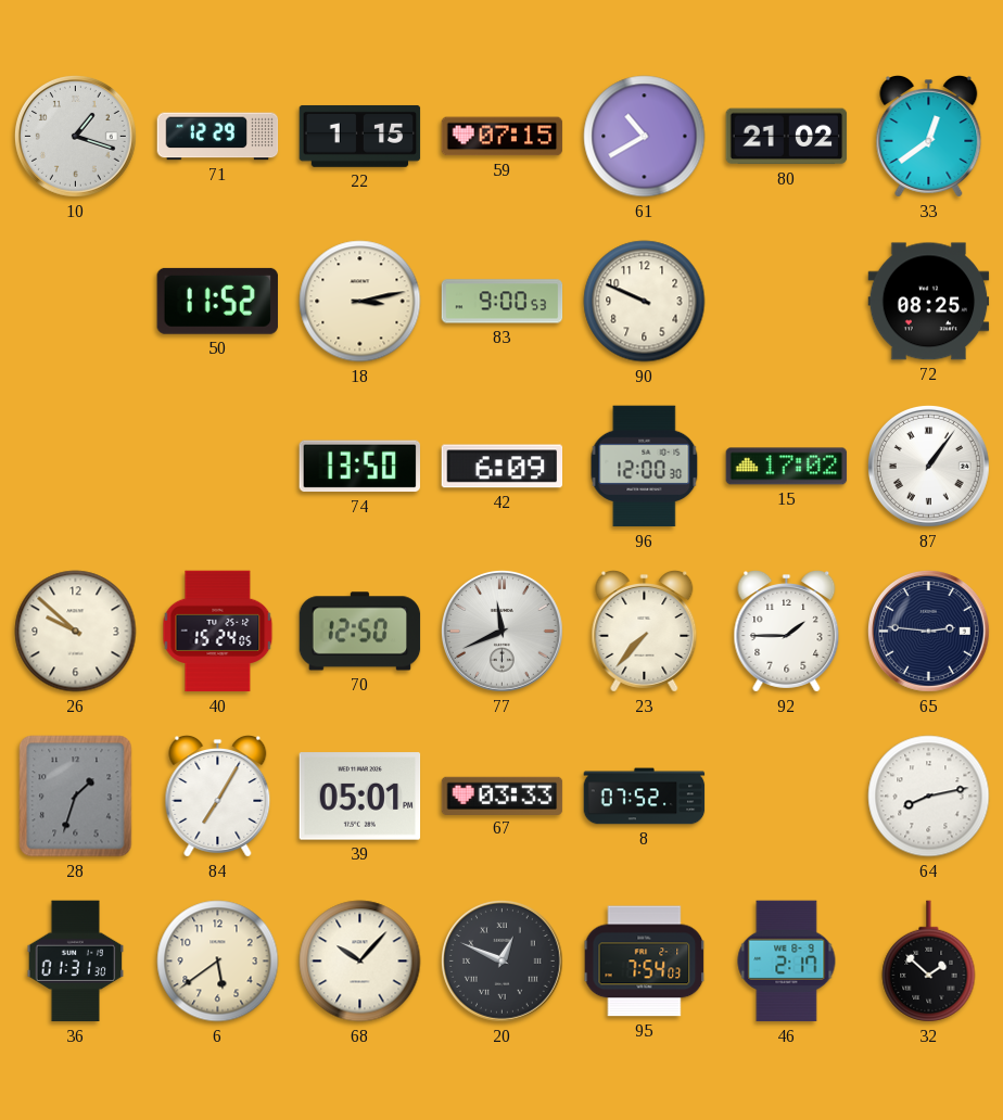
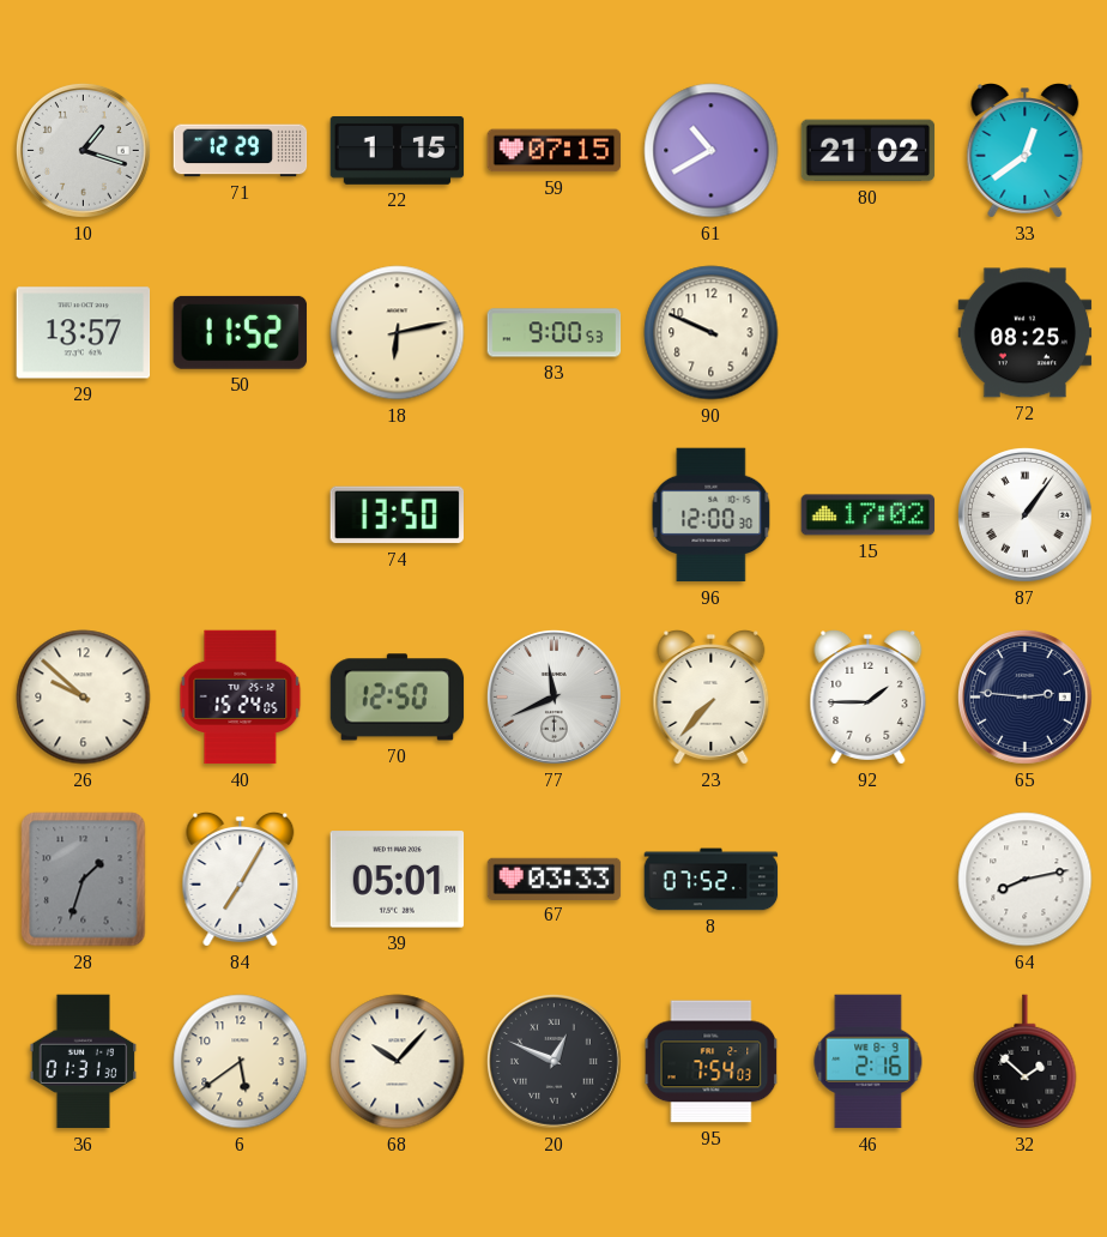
29: none -> 13:57
18: 3:13 -> 6:13
42: 6:09 -> none
46: 2:17 -> 2:16
